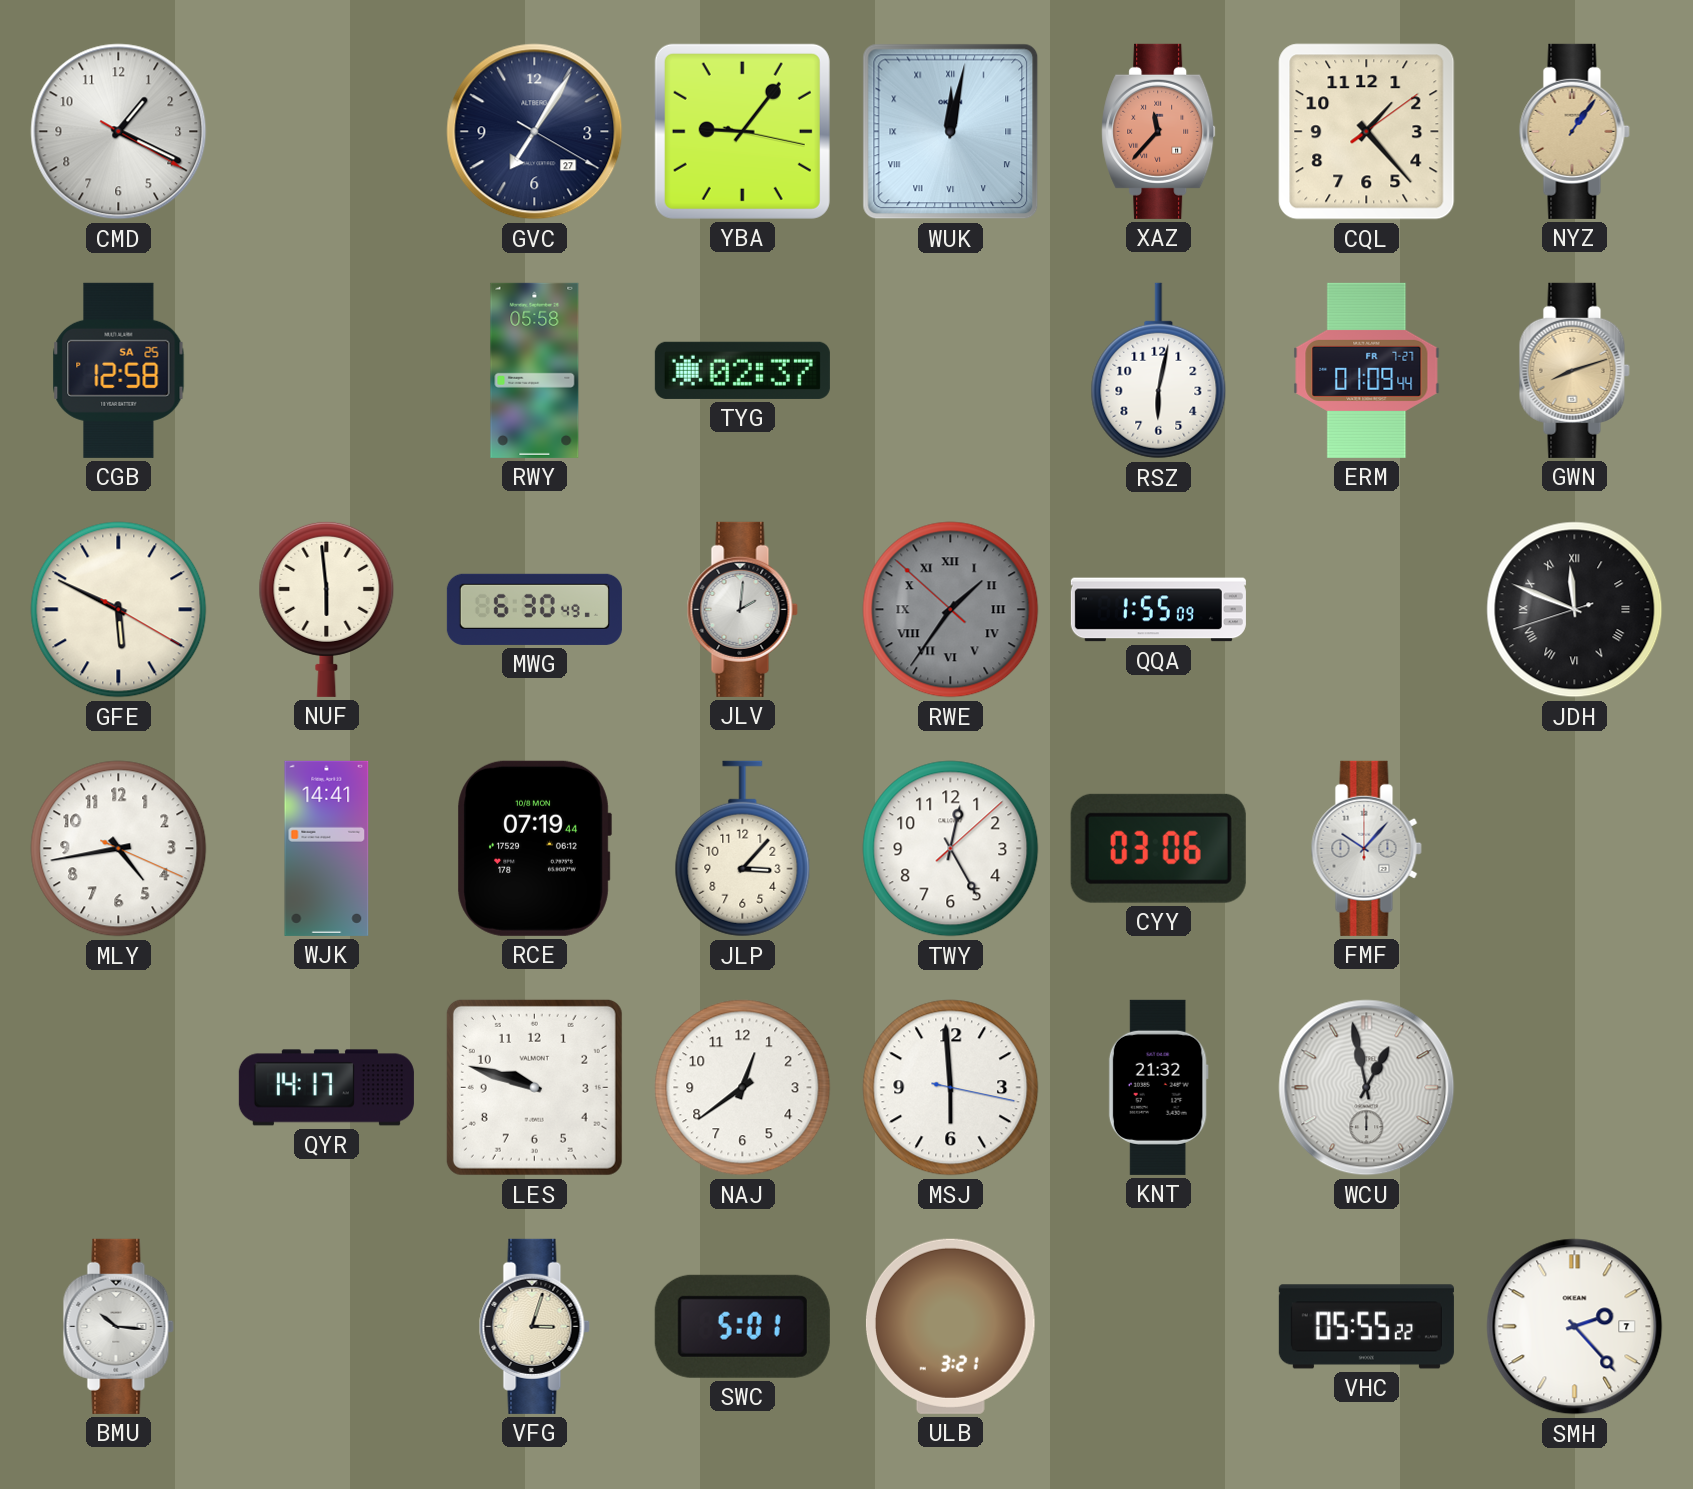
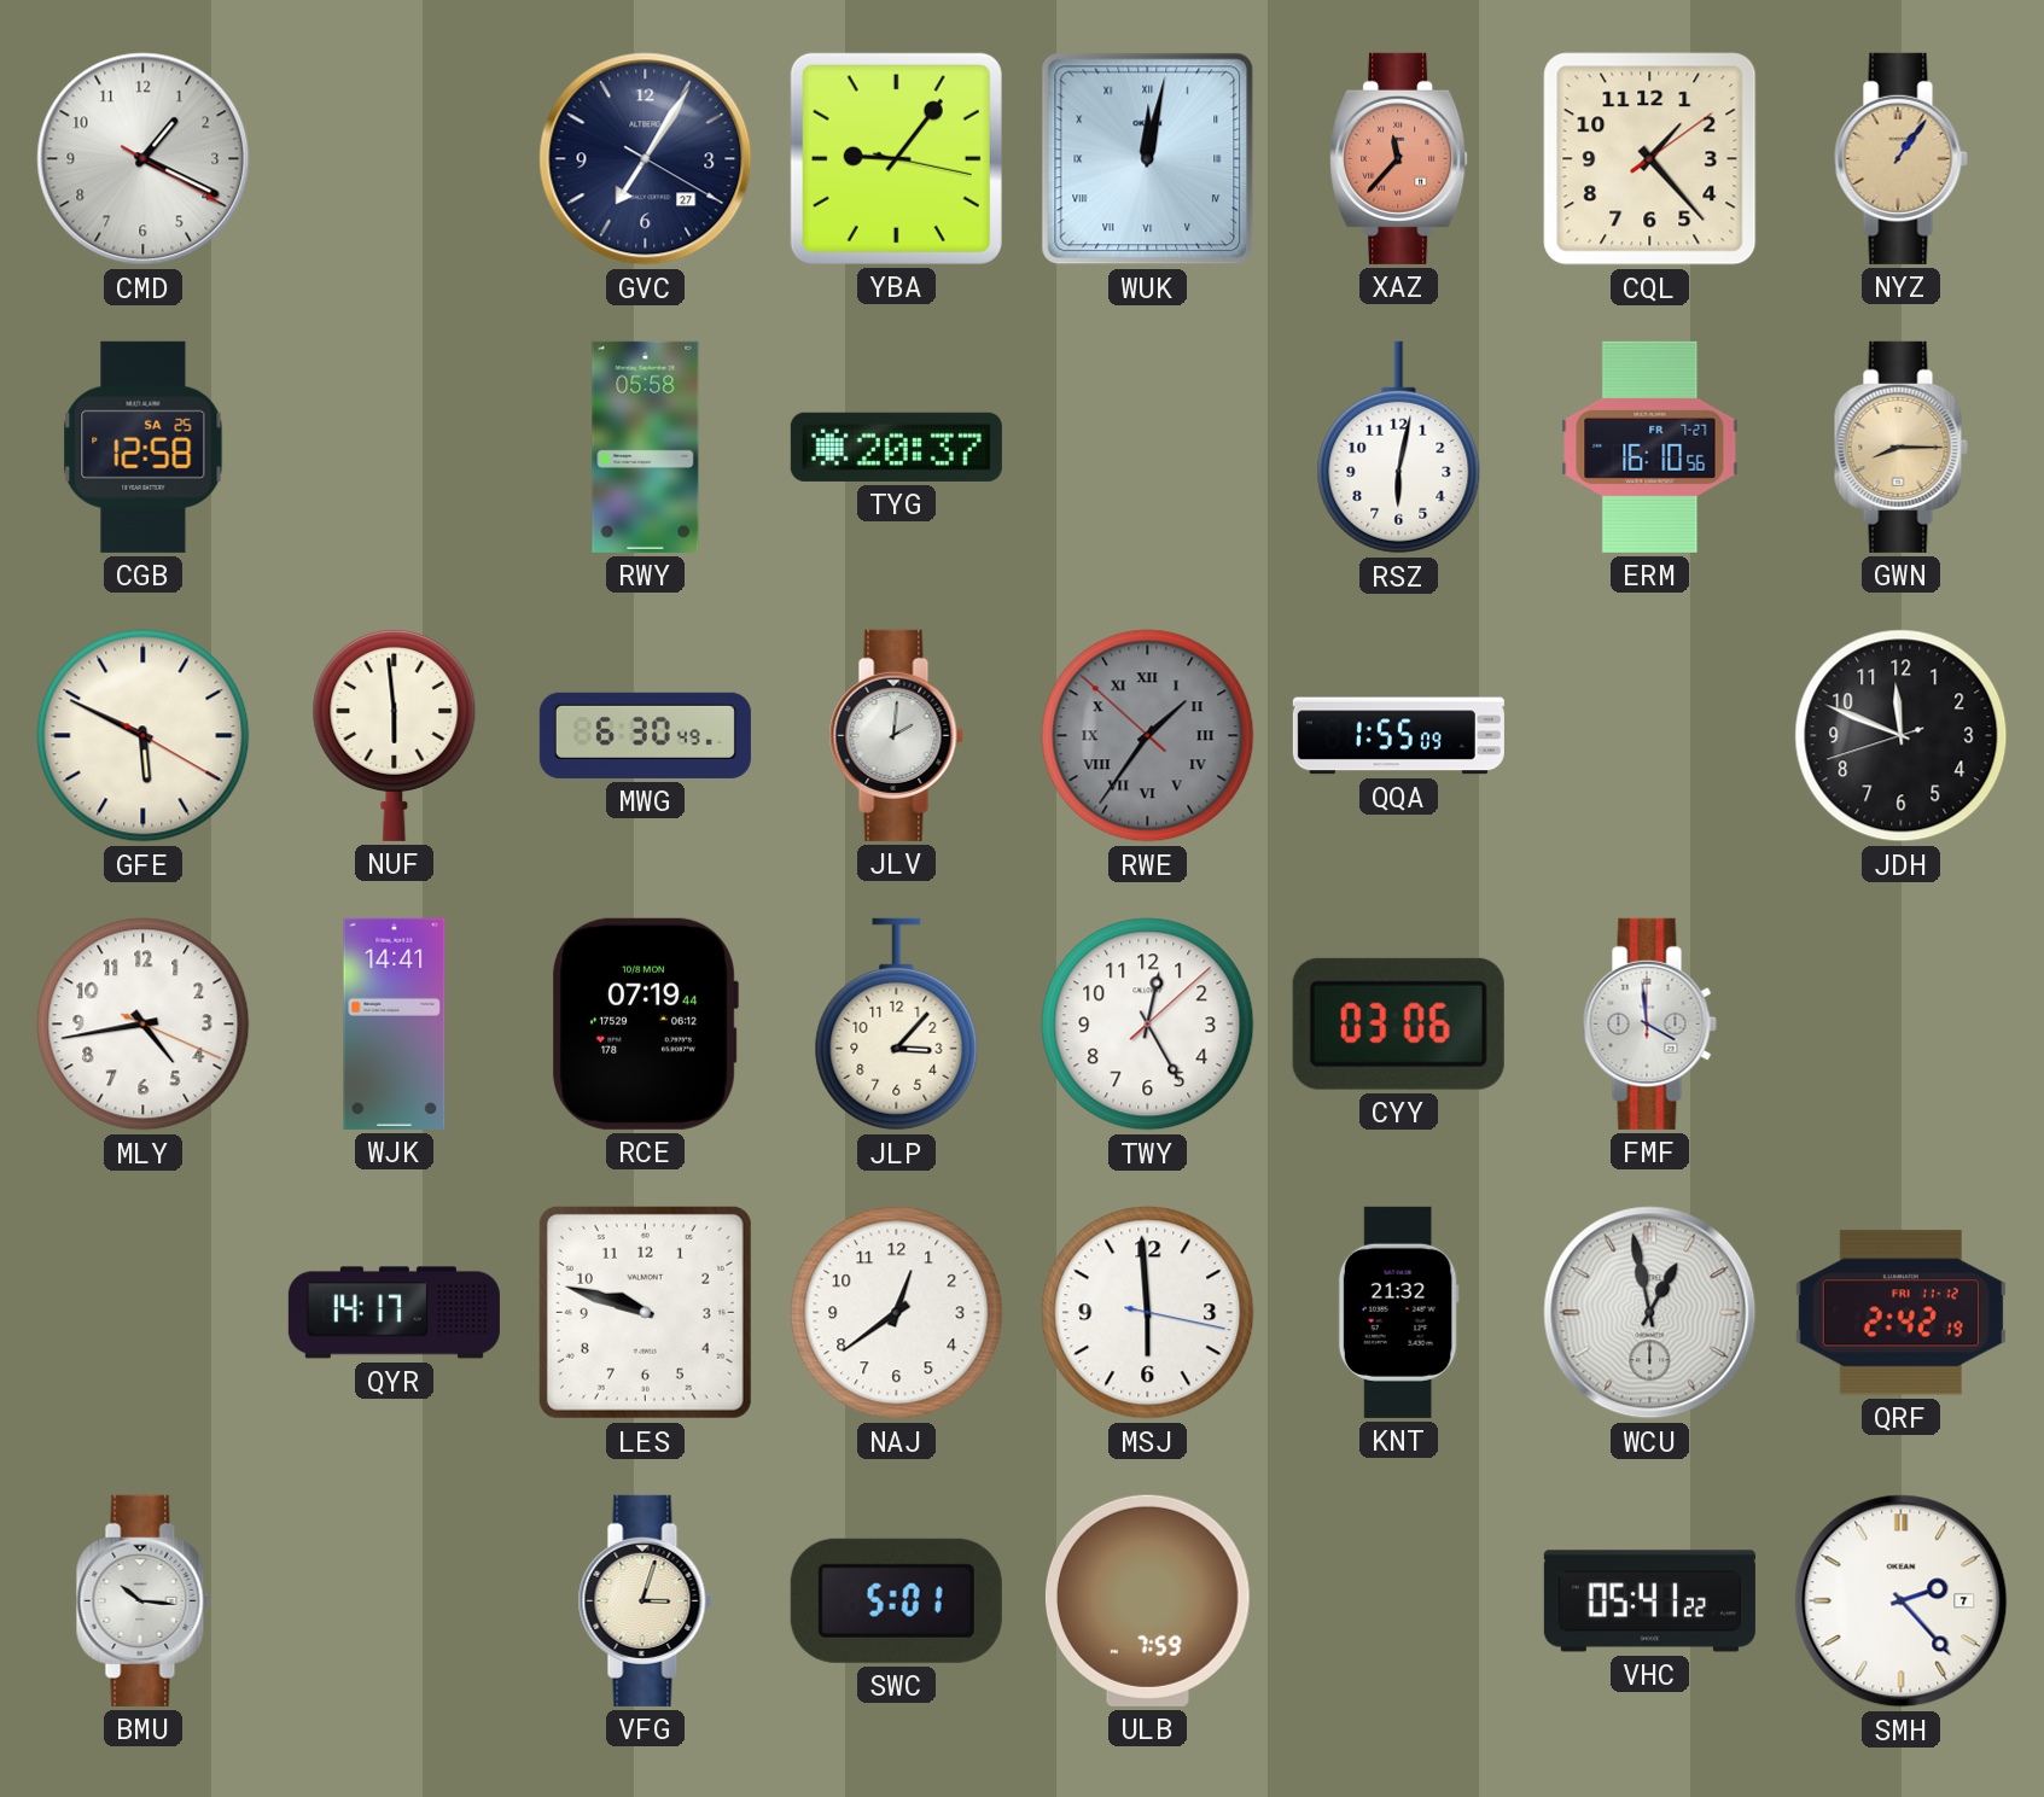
TYG: 02:37 -> 20:37
ERM: 01:09 -> 16:10
GWN: 8:12 -> 8:15
JDH numerals: Roman -> Arabic
FMF: 10:07 -> 3:59
QRF: none -> 2:42
ULB: 3:21 -> 7:59
VHC: 05:55 -> 05:41
